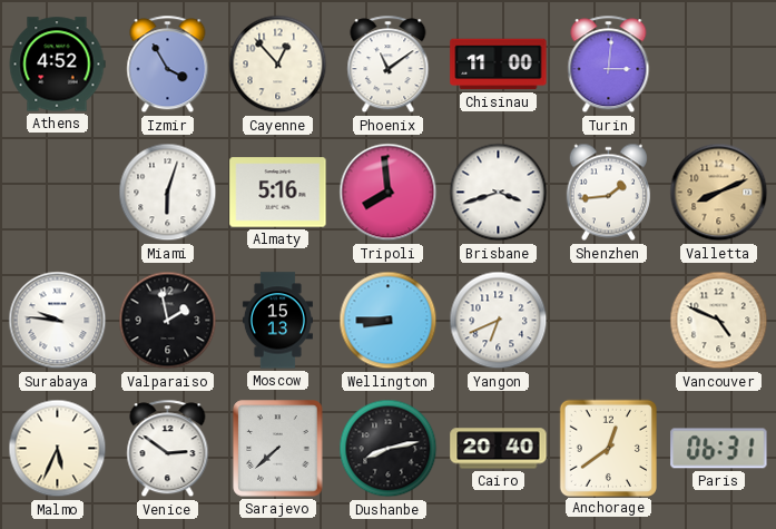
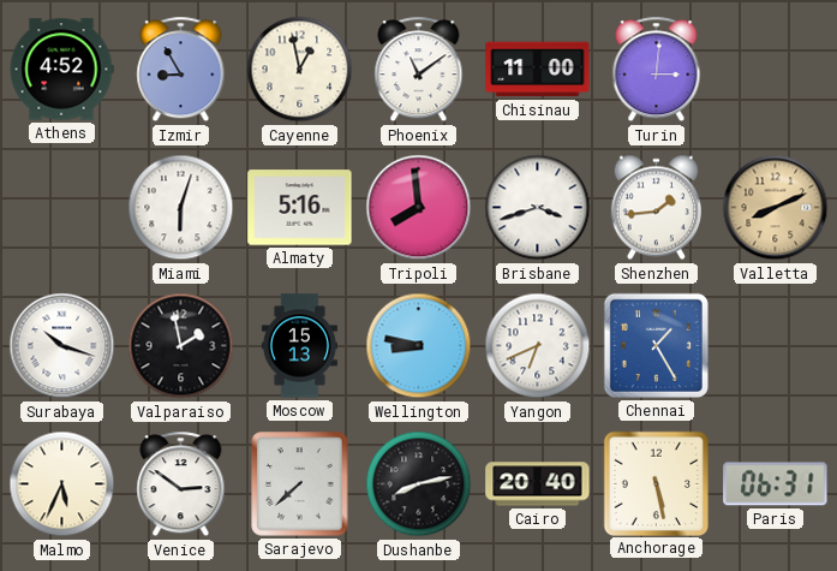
Izmir: 3:55 -> 8:55
Cayenne: 12:53 -> 12:58
Surabaya: 9:46 -> 10:18
Wellington: 8:45 -> 8:47
Chennai: none -> 1:25
Vancouver: 4:49 -> none
Anchorage: 12:39 -> 5:28
